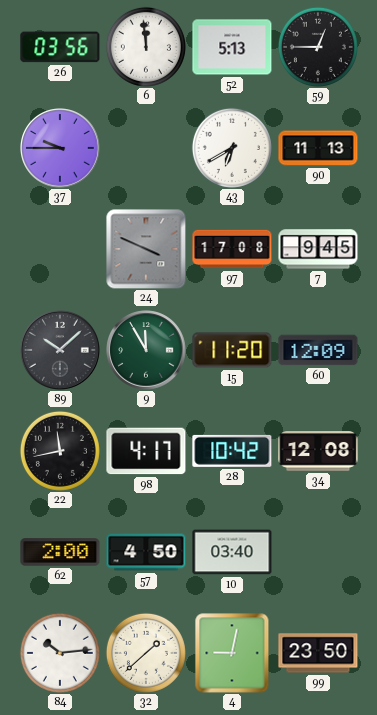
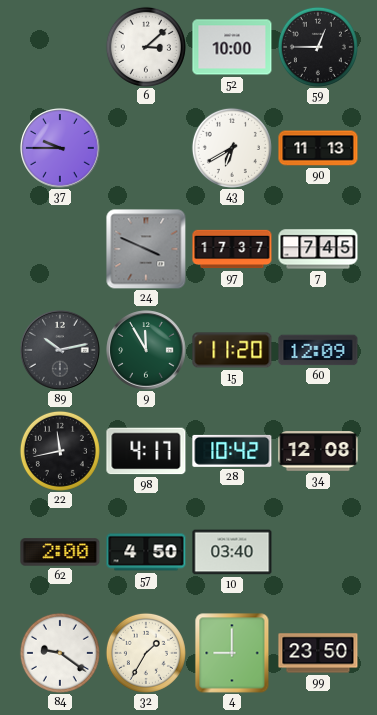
26: 03:56 -> none
6: 11:59 -> 3:08
52: 5:13 -> 10:00
97: 17:08 -> 17:37
7: 9:45 -> 7:45
89: 10:08 -> 10:13
84: 10:14 -> 9:21
32: 1:38 -> 1:35
4: 9:02 -> 9:00
